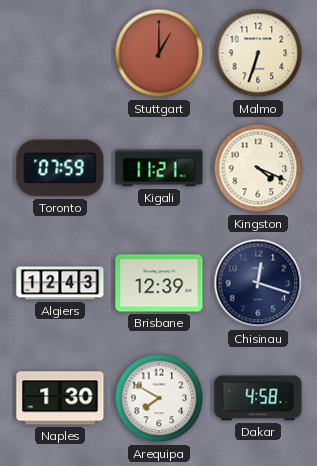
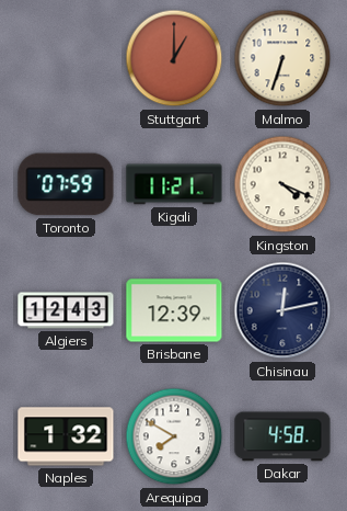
Chisinau: 12:18 -> 12:13
Naples: 1:30 -> 1:32
